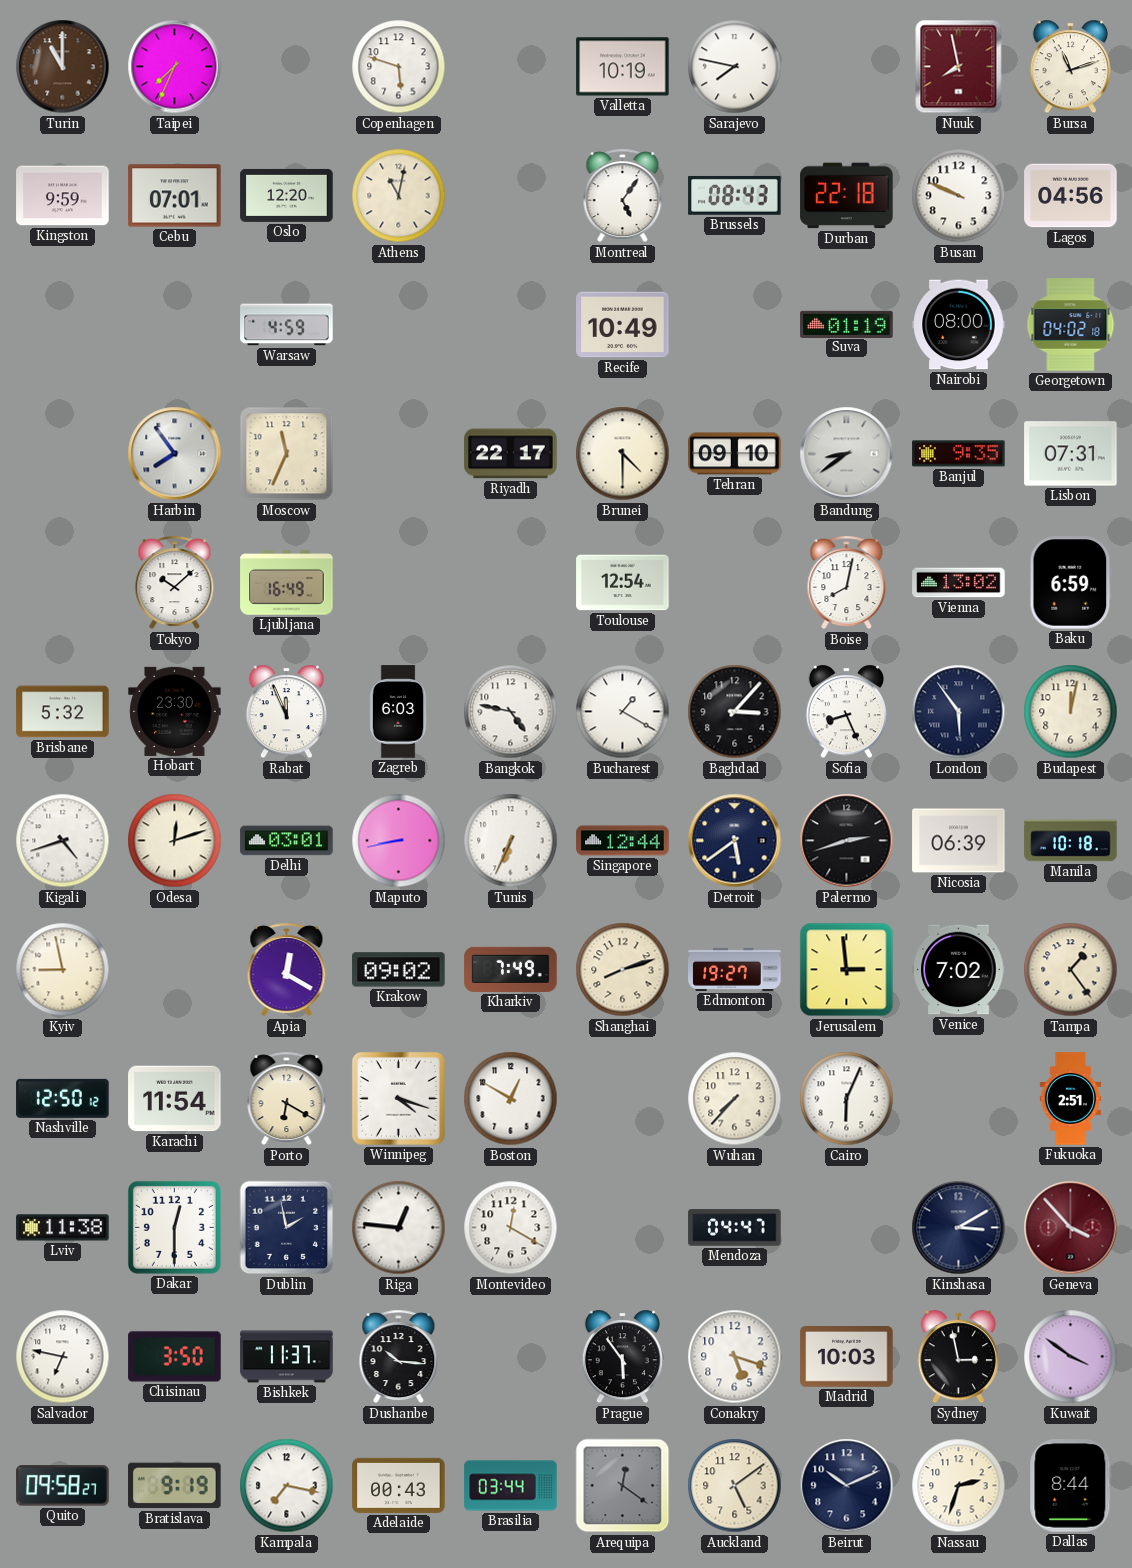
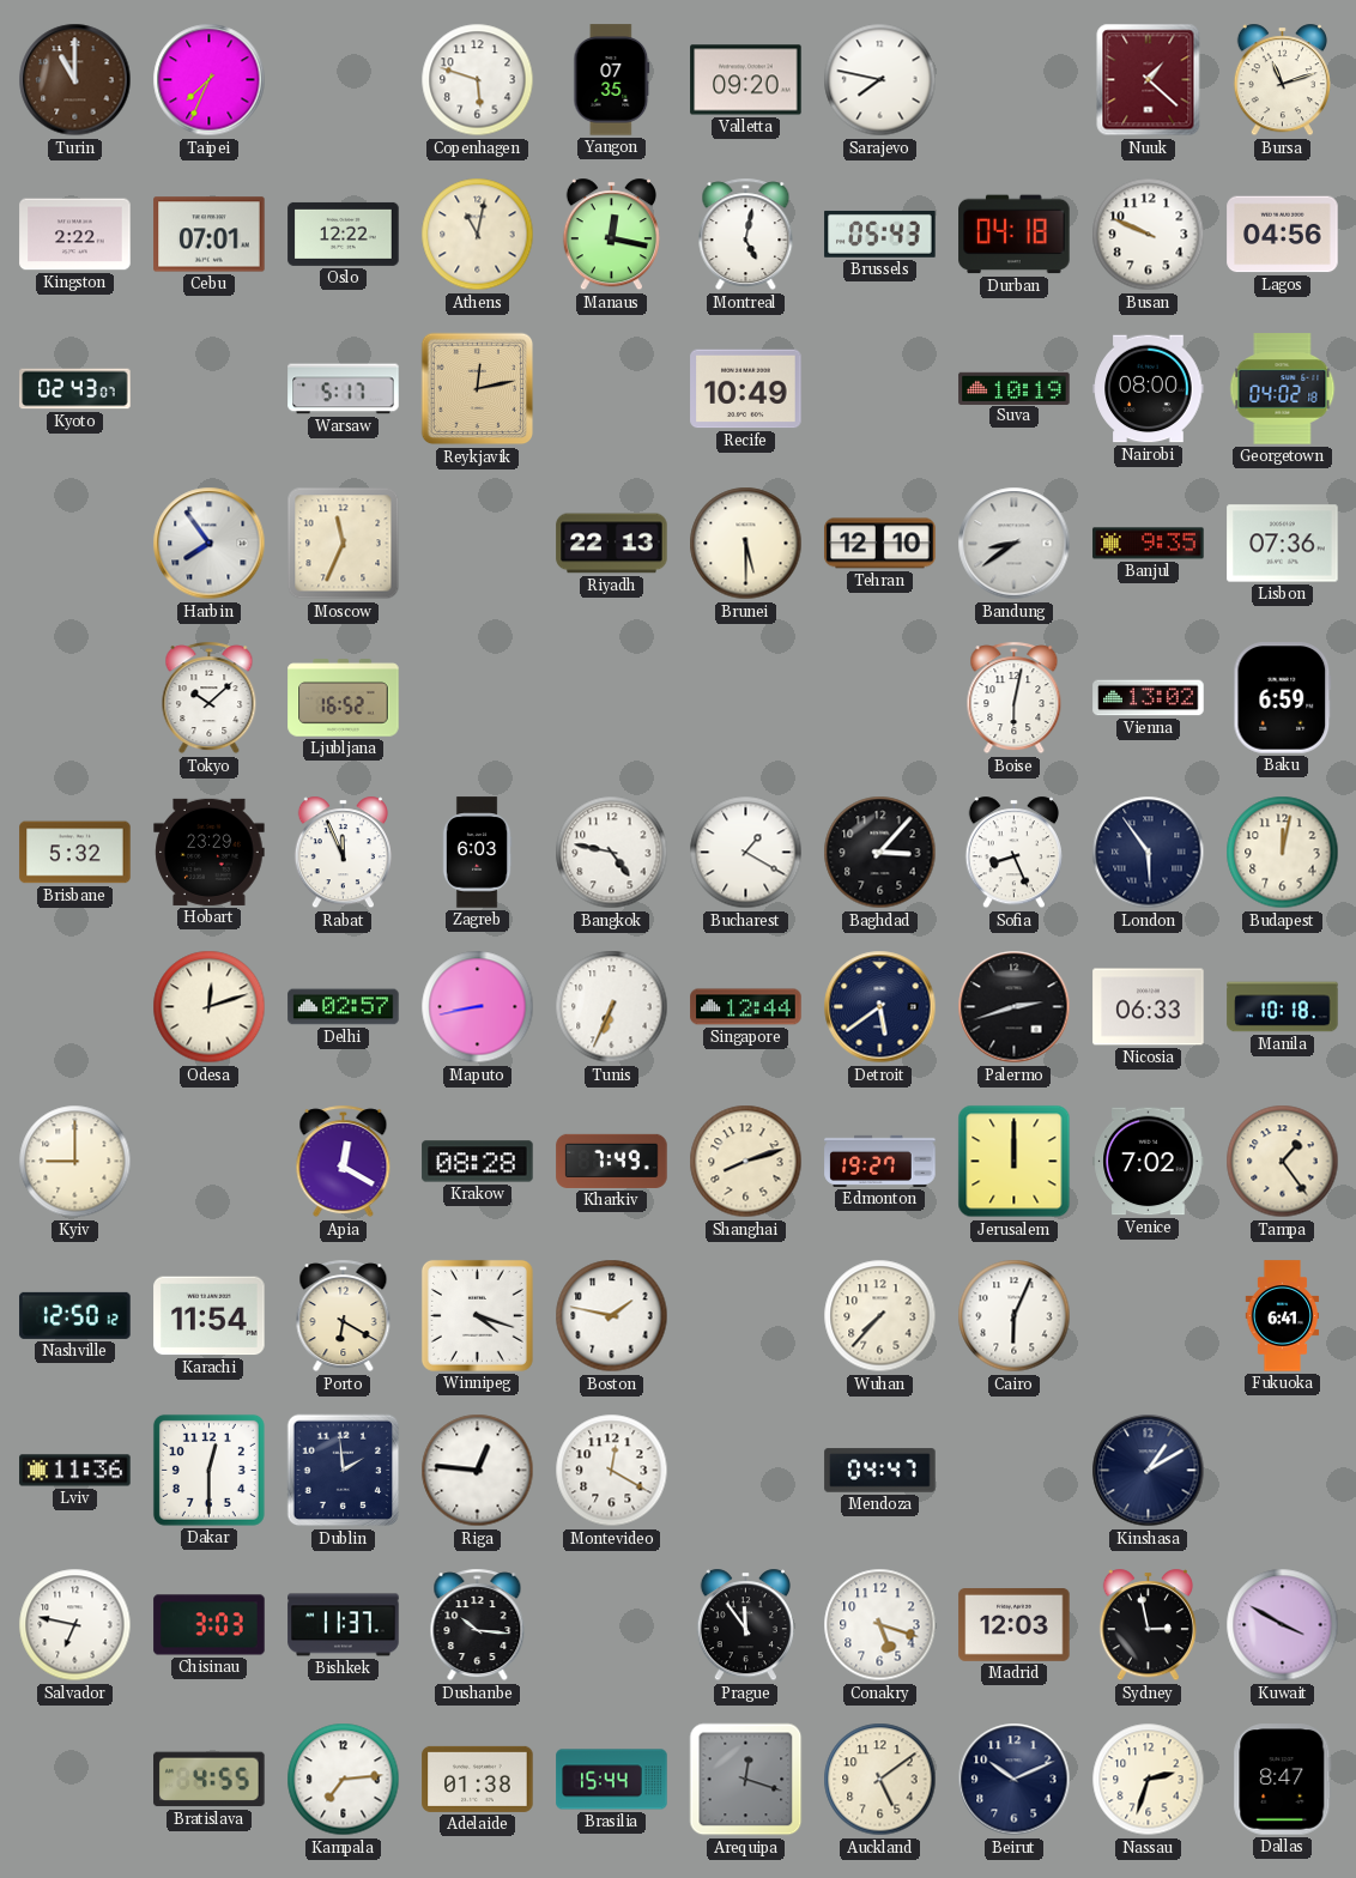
Yangon: none -> 07:35
Valletta: 10:19 -> 09:20
Nuuk: 7:58 -> 1:22
Kingston: 9:59 -> 2:22
Oslo: 12:20 -> 12:22
Manaus: none -> 12:17
Montreal: 5:06 -> 5:02
Brussels: 08:43 -> 05:43
Durban: 22:18 -> 04:18
Kyoto: none -> 02:43
Warsaw: 4:59 -> 5:17
Reykjavik: none -> 12:13
Suva: 01:19 -> 10:19
Riyadh: 22:17 -> 22:13
Brunei: 4:30 -> 5:30
Tehran: 09:10 -> 12:10
Lisbon: 07:31 -> 07:36
Ljubljana: 16:49 -> 16:52
Toulouse: 12:54 -> none
Boise: 8:02 -> 6:02
Hobart: 23:30 -> 23:29
Kigali: 4:42 -> none
Delhi: 03:01 -> 02:57
Nicosia: 06:39 -> 06:33
Kyiv: 8:58 -> 9:00
Krakow: 09:02 -> 08:28
Jerusalem: 2:59 -> 12:00
Boston: 12:50 -> 1:47
Fukuoka: 2:51 -> 6:41
Lviv: 11:38 -> 11:36
Dublin: 1:58 -> 1:59
Kinshasa: 3:10 -> 1:10
Geneva: 3:53 -> none
Chisinau: 3:50 -> 3:03
Prague: 5:54 -> 11:54
Madrid: 10:03 -> 12:03
Kuwait: 3:51 -> 3:50
Quito: 09:58 -> none
Bratislava: 9:19 -> 4:55
Kampala: 7:17 -> 7:14
Adelaide: 00:43 -> 01:38
Brasilia: 03:44 -> 15:44
Arequipa: 12:21 -> 12:18
Dallas: 8:44 -> 8:47
